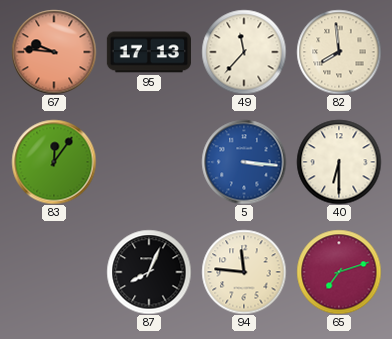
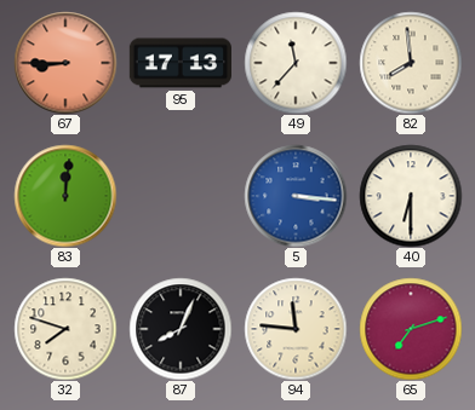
67: 9:46 -> 8:45
83: 12:06 -> 12:01
32: none -> 7:48
